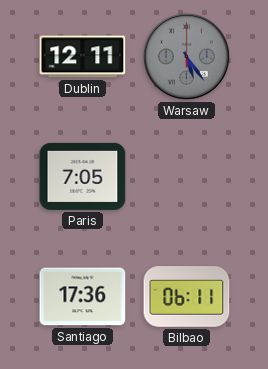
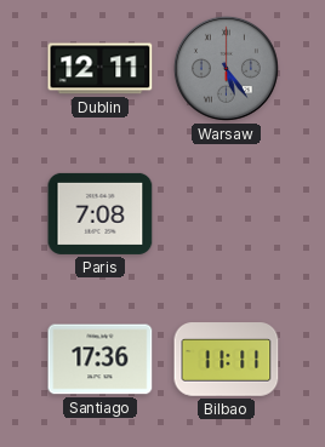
Paris: 7:05 -> 7:08
Bilbao: 06:11 -> 11:11
